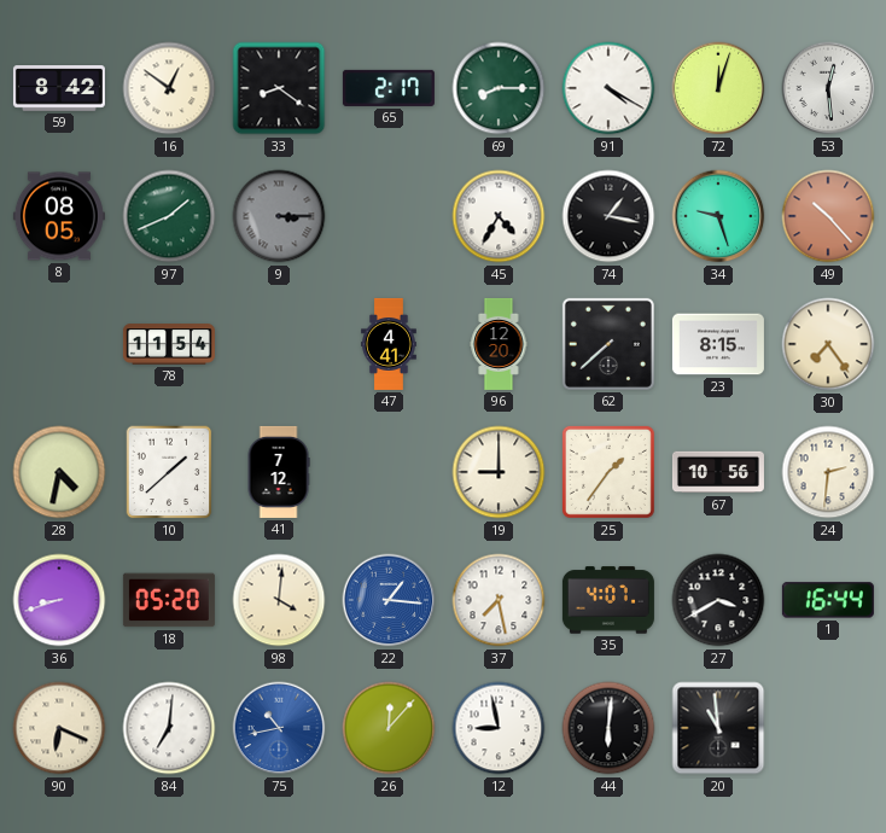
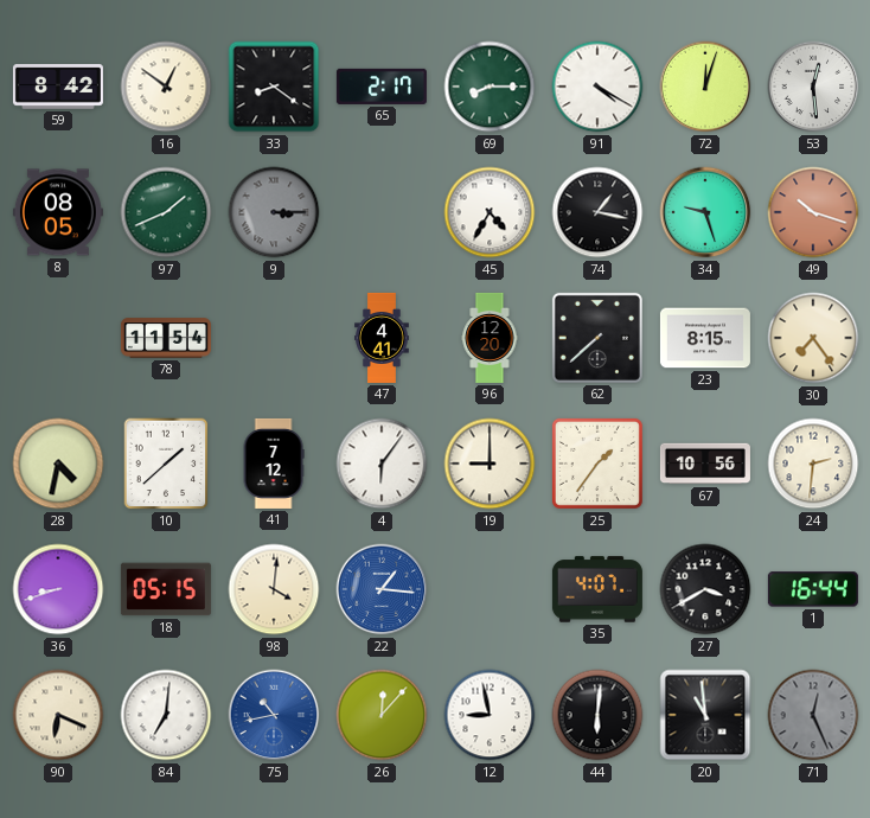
49: 10:23 -> 10:18
4: none -> 6:06
18: 05:20 -> 05:15
37: 7:28 -> none
71: none -> 12:26
